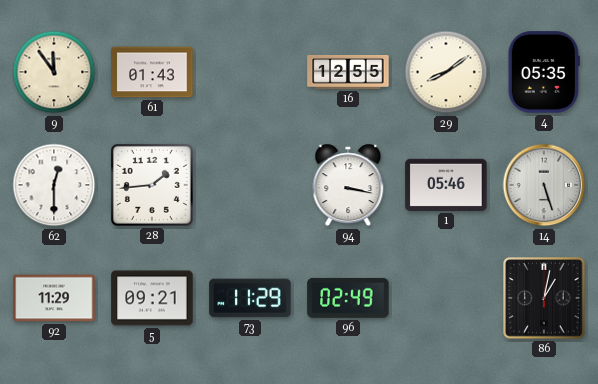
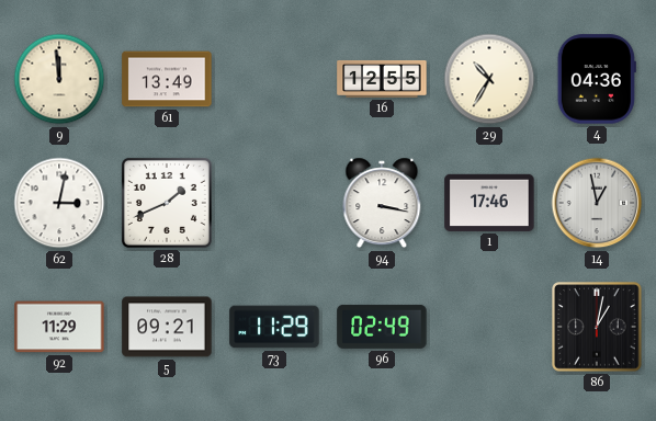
9: 11:54 -> 11:59
61: 01:43 -> 13:49
29: 8:09 -> 10:35
4: 05:35 -> 04:36
62: 12:30 -> 3:02
28: 1:44 -> 1:41
1: 05:46 -> 17:46
14: 5:27 -> 12:58
